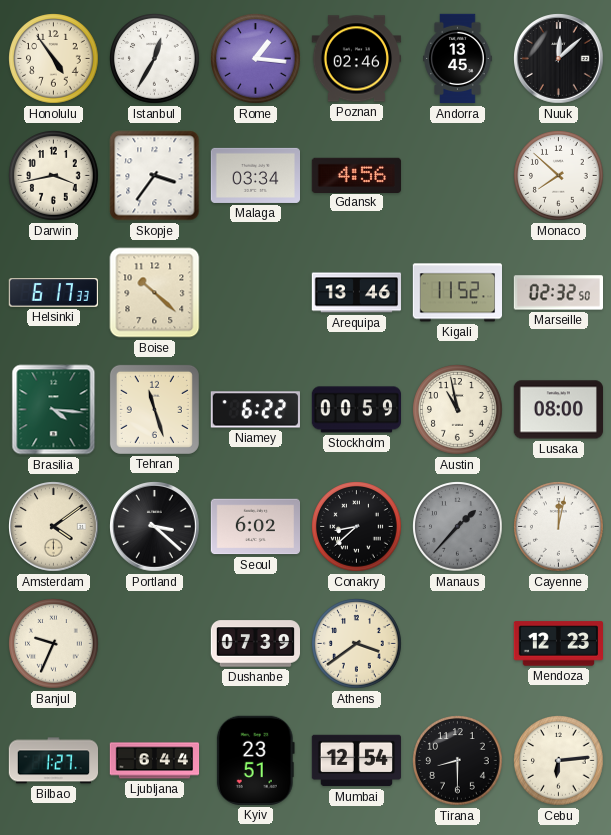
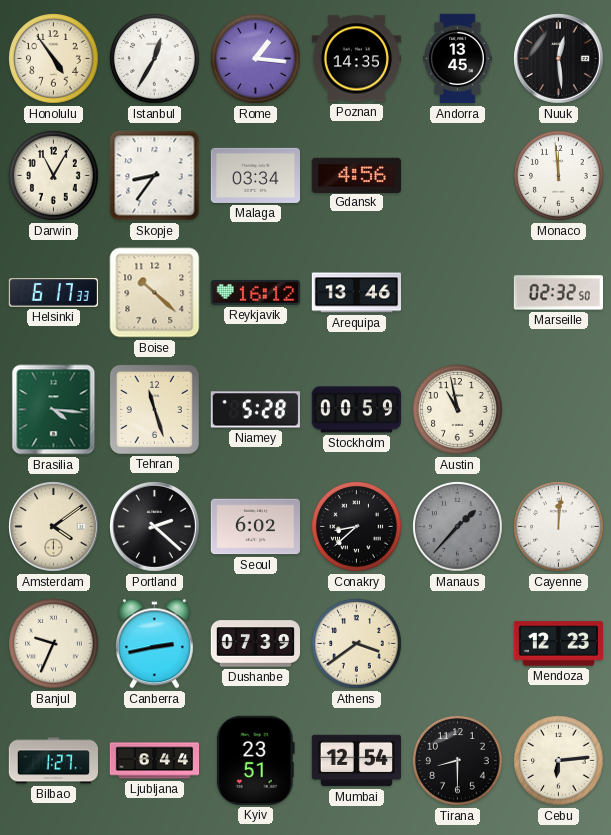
Poznan: 02:46 -> 14:35
Nuuk: 12:08 -> 12:29
Darwin: 3:43 -> 11:05
Skopje: 3:36 -> 8:36
Monaco: 7:52 -> 11:59
Reykjavik: none -> 16:12
Kigali: 11:52 -> none
Niamey: 6:22 -> 5:28
Lusaka: 08:00 -> none
Portland: 3:22 -> 2:22
Cayenne: 12:02 -> 12:01
Canberra: none -> 2:43
